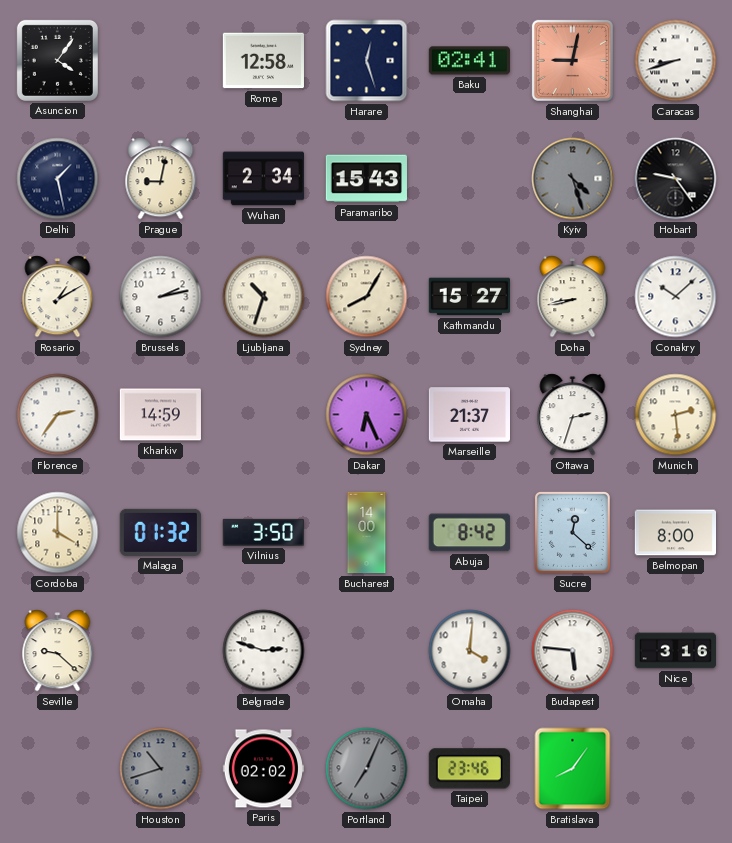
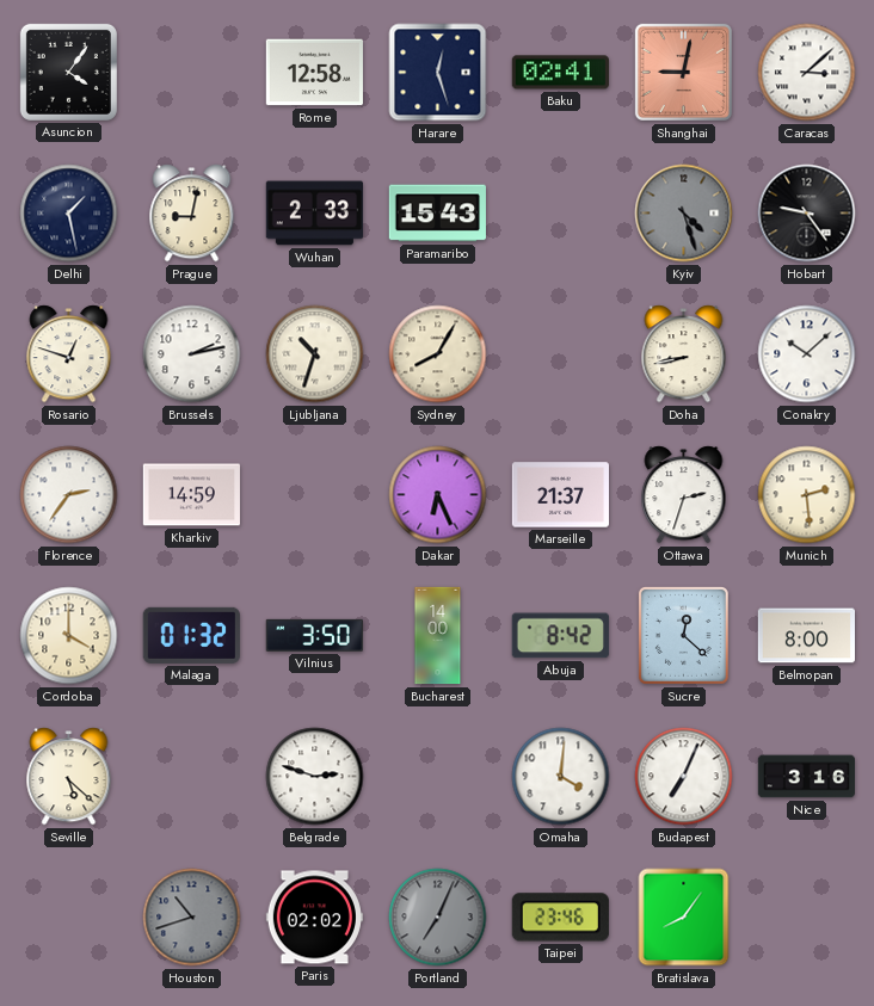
Caracas: 8:42 -> 3:08
Wuhan: 2:34 -> 2:33
Rosario: 1:10 -> 12:48
Kathmandu: 15:27 -> none
Seville: 9:22 -> 5:22
Budapest: 5:46 -> 7:04
